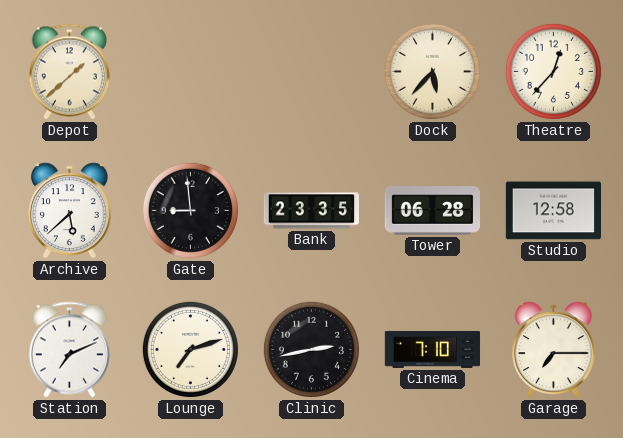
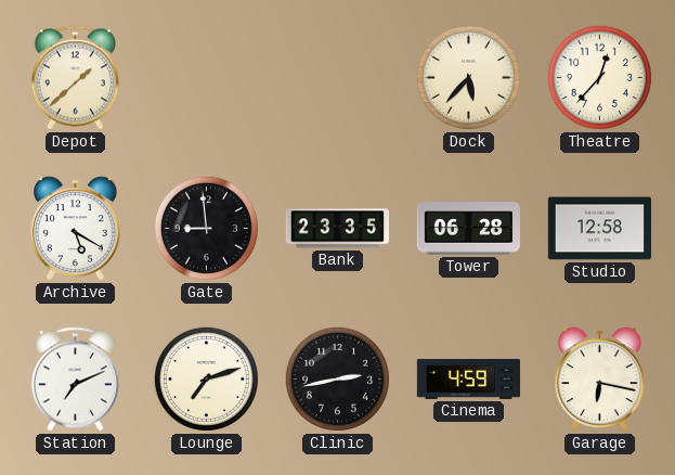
Archive: 5:38 -> 5:20
Cinema: 7:10 -> 4:59
Garage: 7:15 -> 6:17
